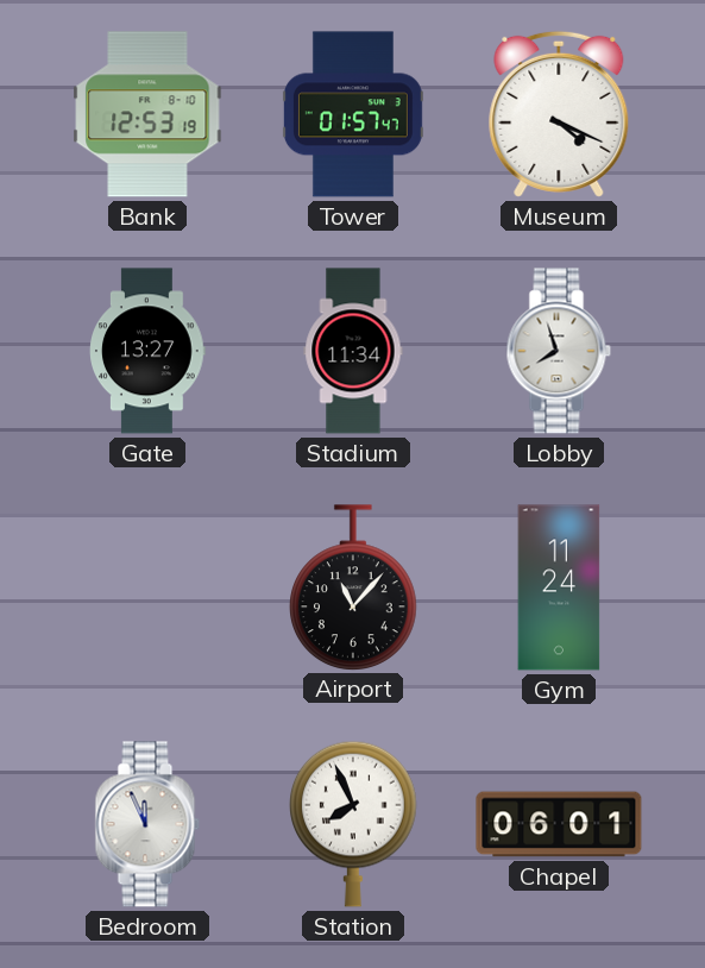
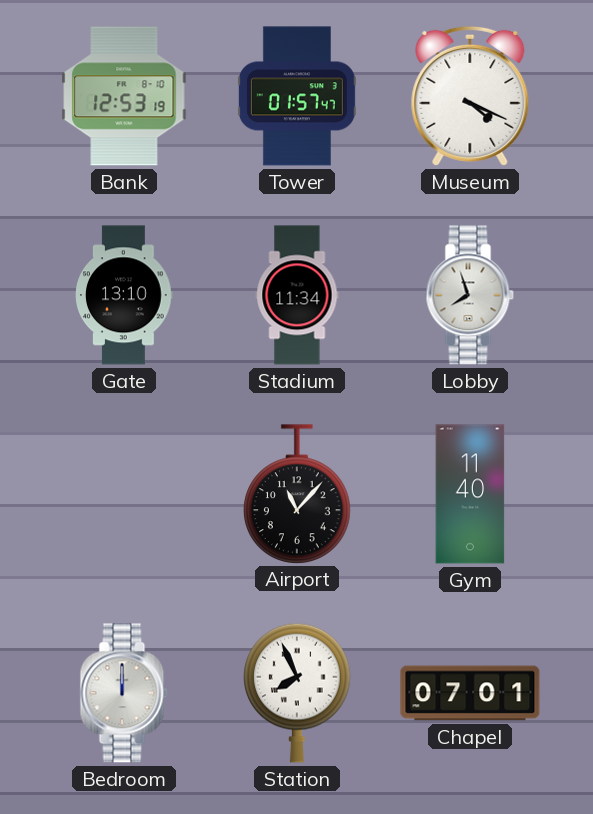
Gate: 13:27 -> 13:10
Gym: 11:24 -> 11:40
Bedroom: 11:56 -> 12:00
Chapel: 06:01 -> 07:01
